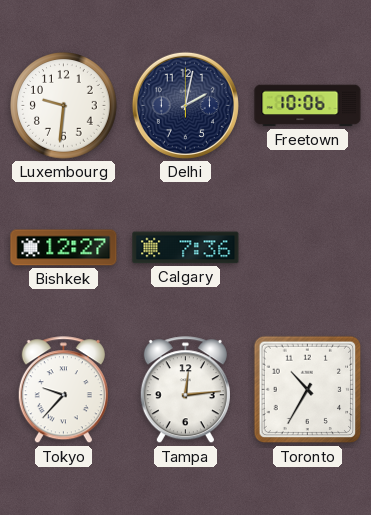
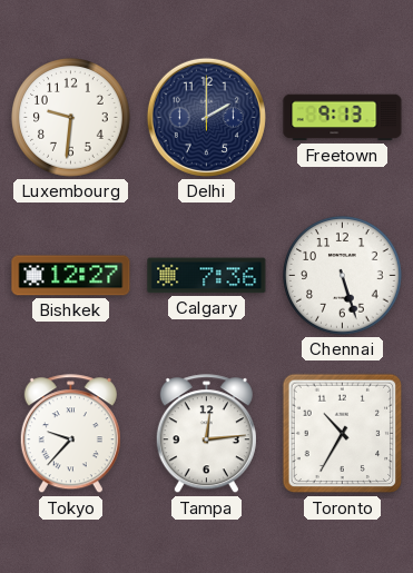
Delhi: 2:02 -> 2:00
Freetown: 10:06 -> 9:13
Chennai: none -> 5:27
